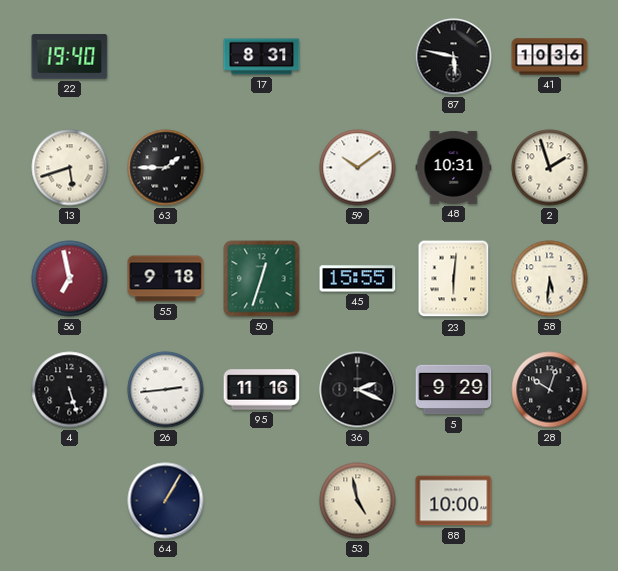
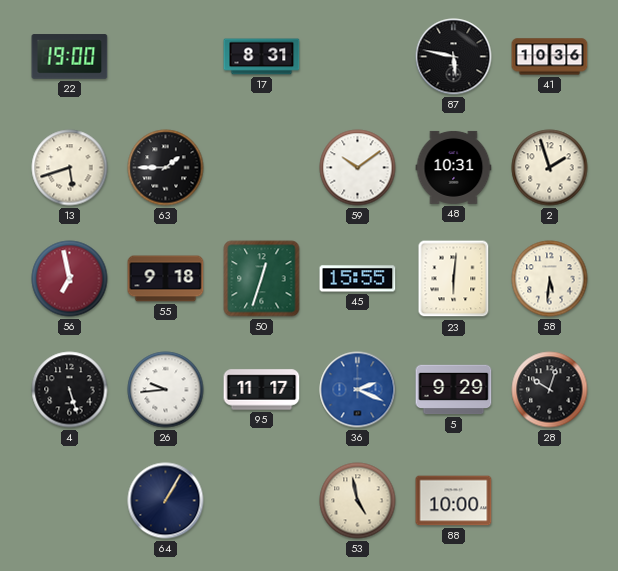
22: 19:40 -> 19:00
26: 2:44 -> 9:44
95: 11:16 -> 11:17
36 dial: black -> blue
